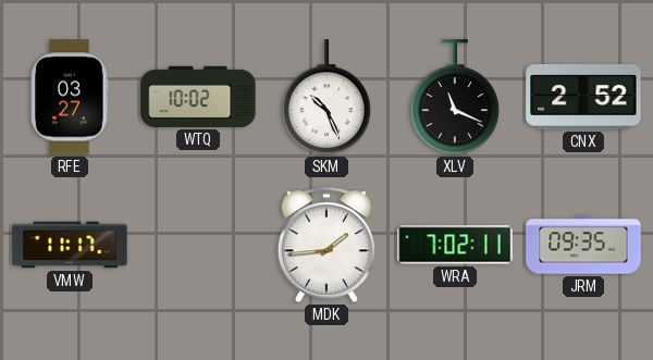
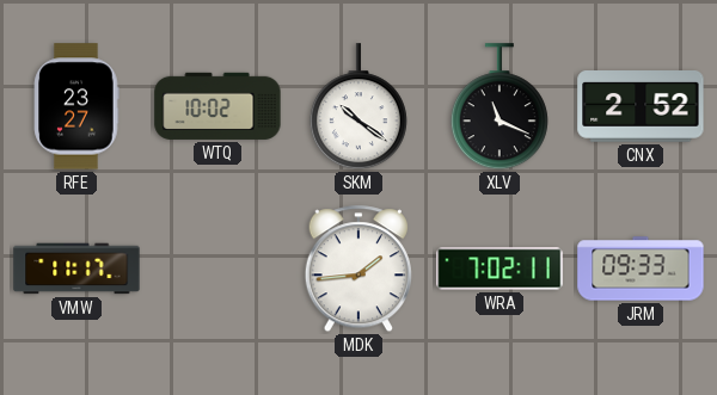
RFE: 03:27 -> 23:27
SKM: 10:26 -> 10:21
JRM: 09:35 -> 09:33
